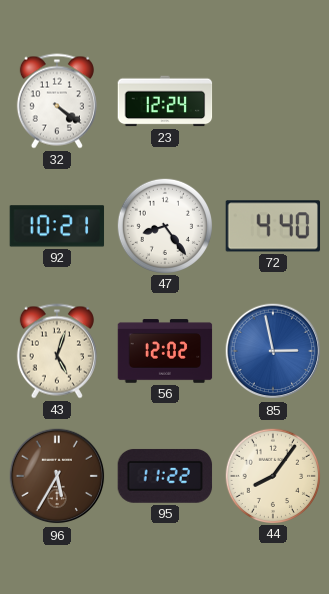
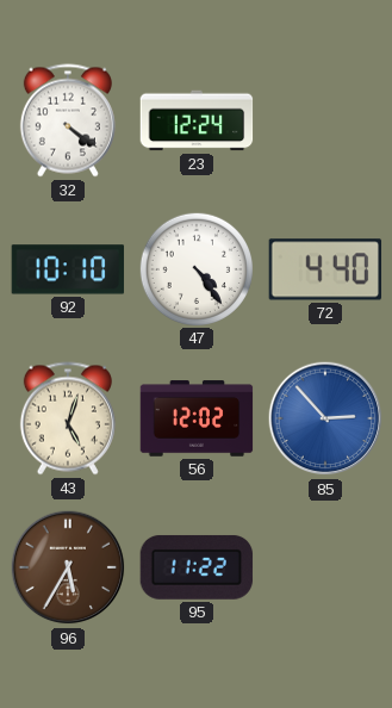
92: 10:21 -> 10:10
47: 8:24 -> 4:24
85: 2:58 -> 2:53
44: 8:06 -> none
